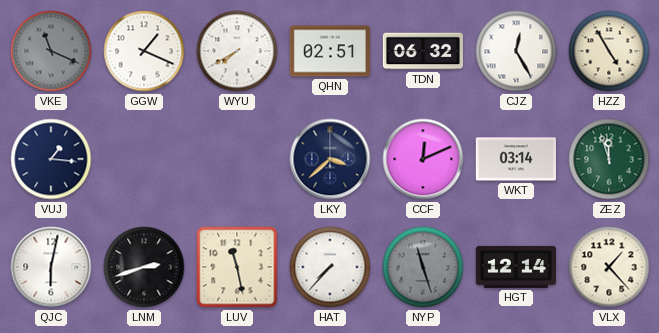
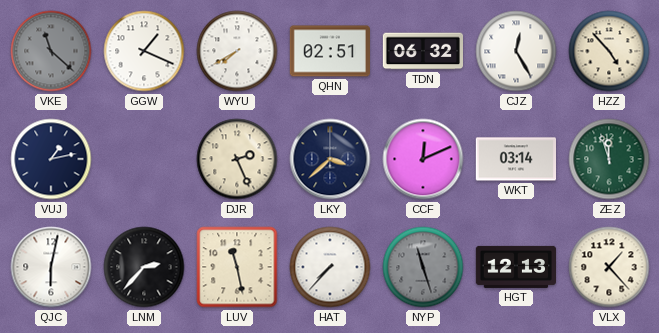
VKE: 11:19 -> 11:22
HZZ: 4:55 -> 4:53
VUJ: 1:16 -> 1:13
DJR: none -> 2:26
LNM: 2:42 -> 2:37
HGT: 12:14 -> 12:13
